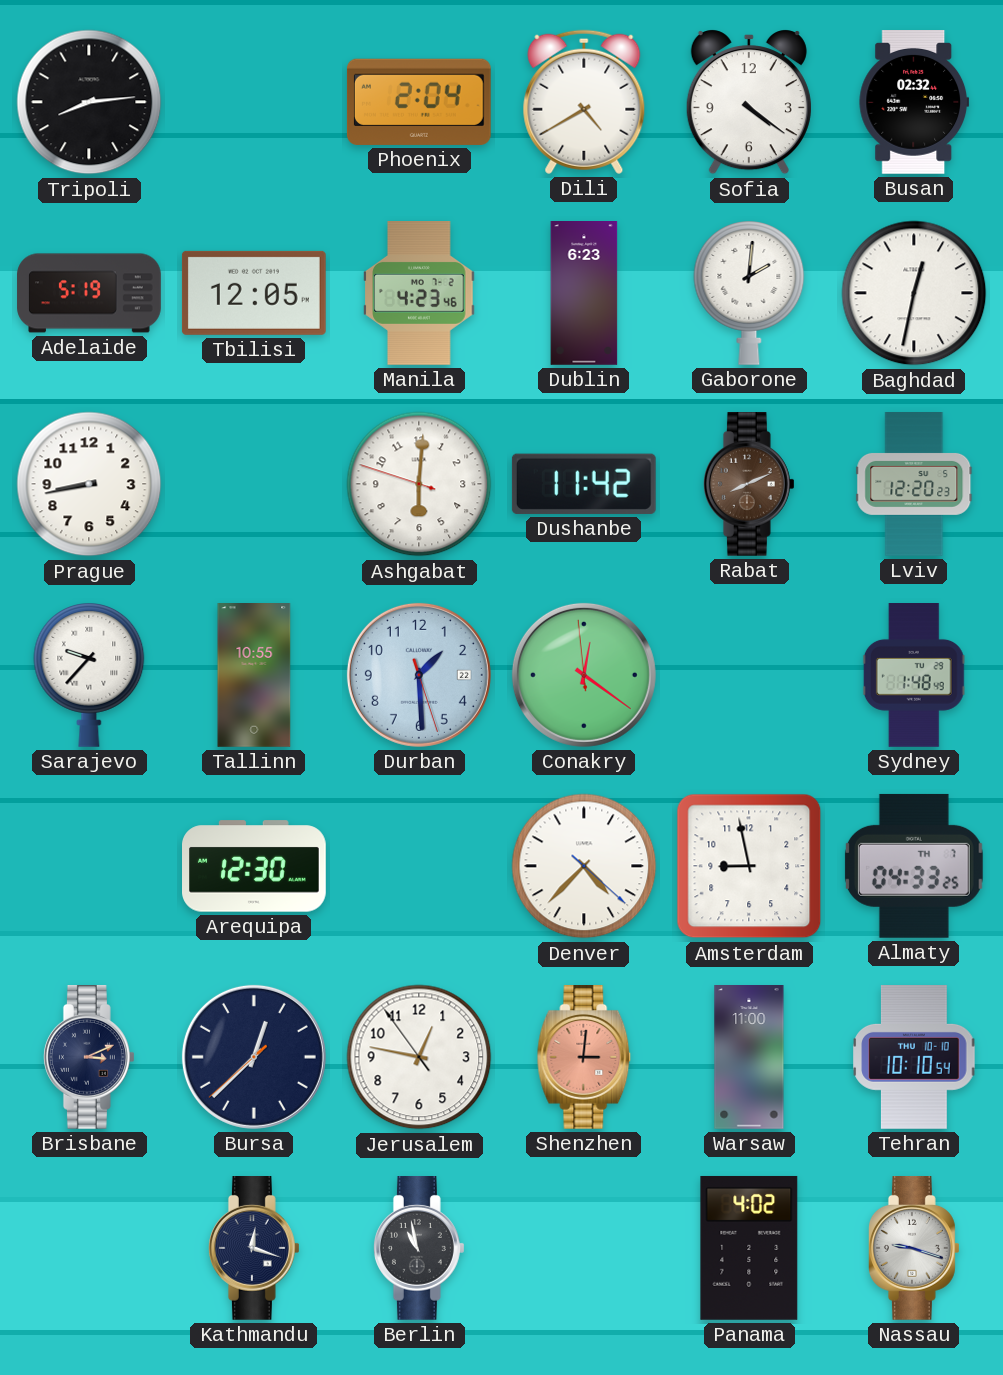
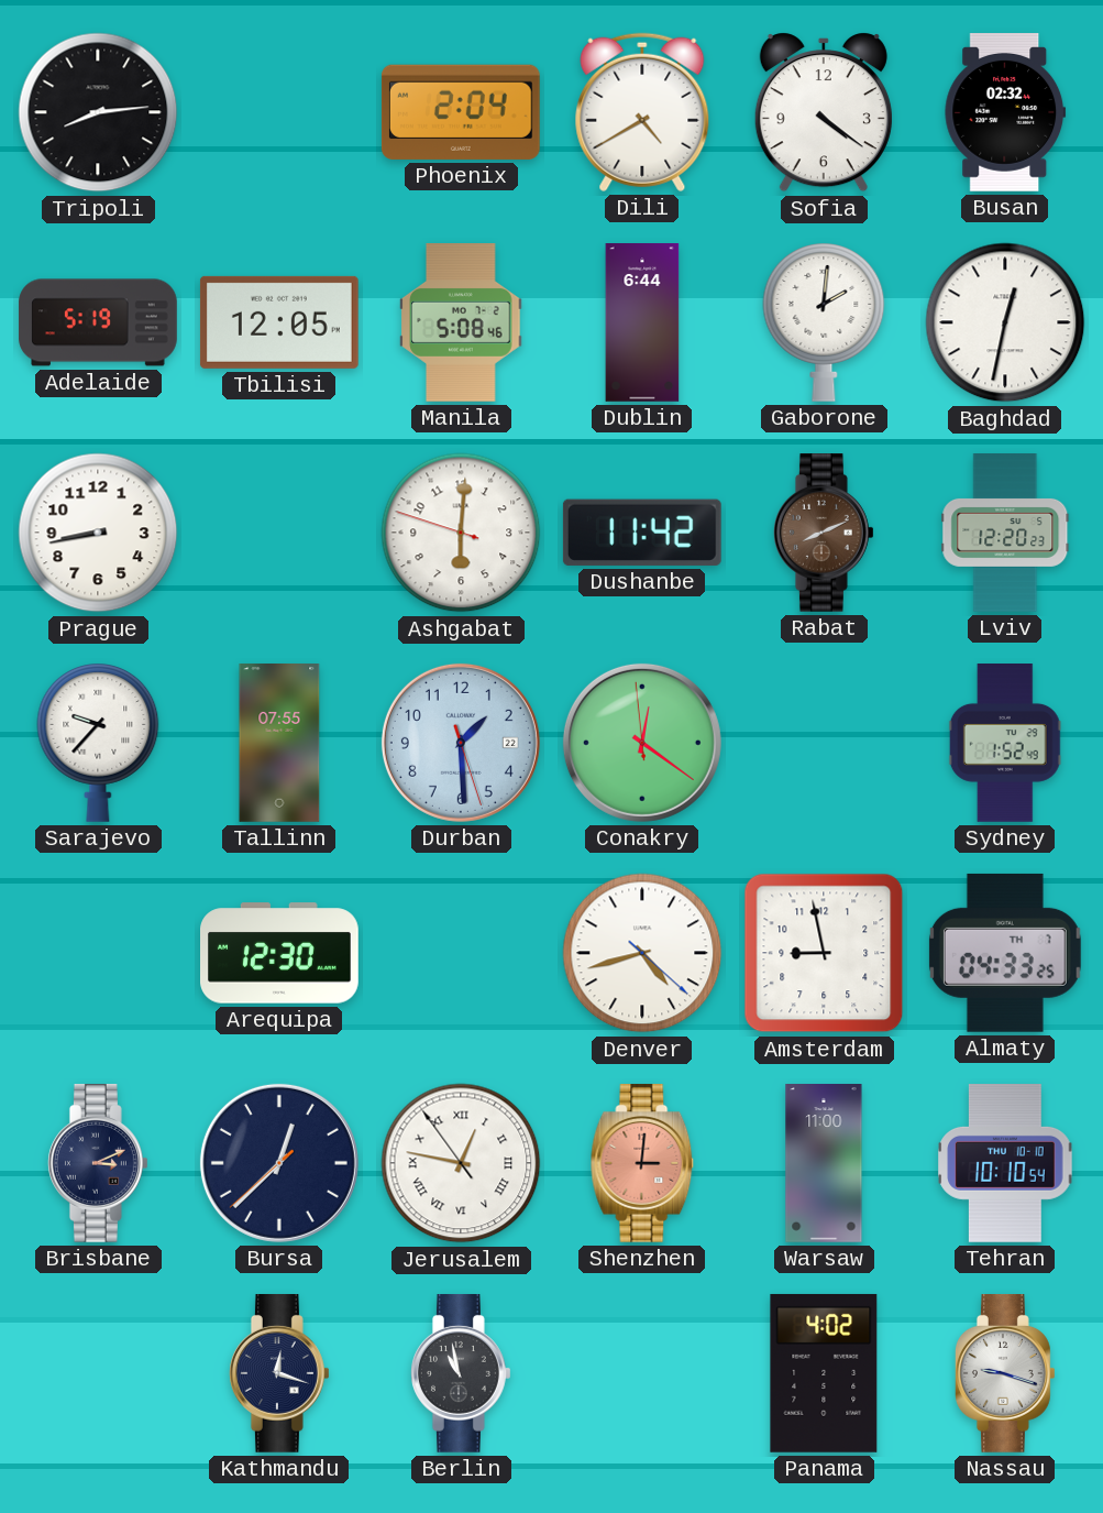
Manila: 4:23 -> 5:08
Dublin: 6:23 -> 6:44
Tallinn: 10:55 -> 07:55
Sydney: 1:48 -> 1:52
Denver: 4:37 -> 4:42
Jerusalem numerals: Arabic -> Roman
